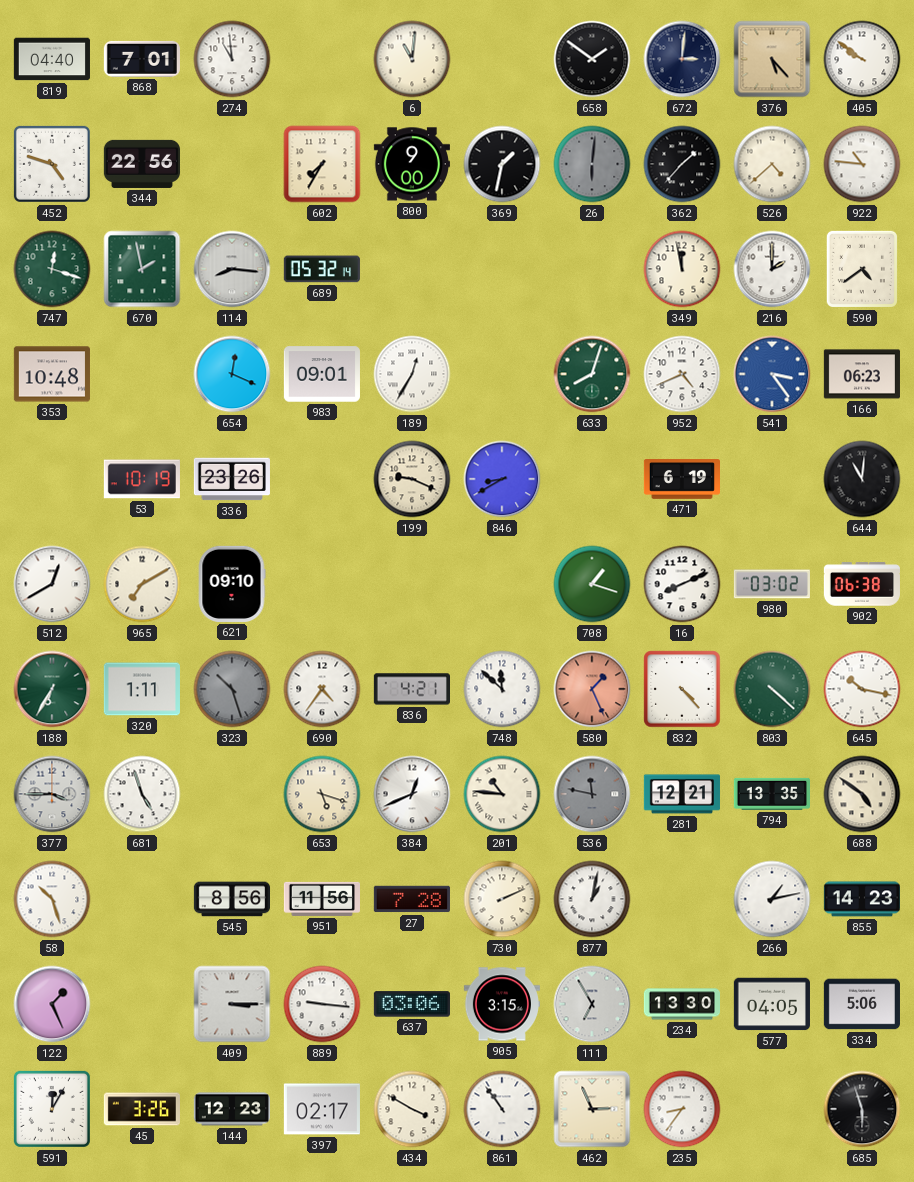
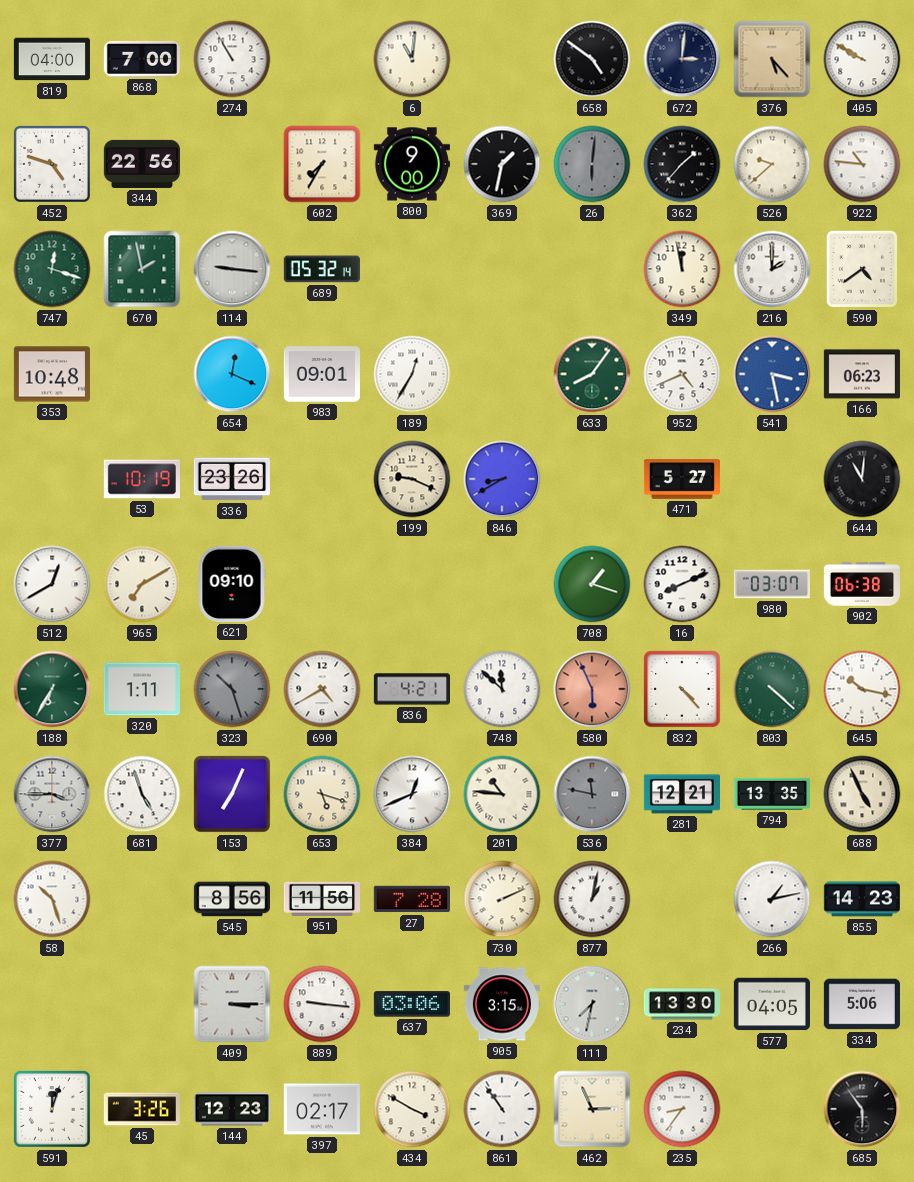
819: 04:40 -> 04:00
868: 7:01 -> 7:00
274: 10:59 -> 10:55
658: 1:51 -> 4:51
405: 9:51 -> 9:50
526: 4:38 -> 9:38
114: 8:16 -> 9:16
633: 8:03 -> 8:06
541: 3:24 -> 3:28
471: 6:19 -> 5:27
980: 03:02 -> 03:07
690: 4:36 -> 4:40
580: 1:26 -> 5:56
153: none -> 7:04
688: 4:51 -> 4:56
122: 1:26 -> none
111: 6:55 -> 7:32
591: 12:05 -> 12:03
685: 5:57 -> 5:54
